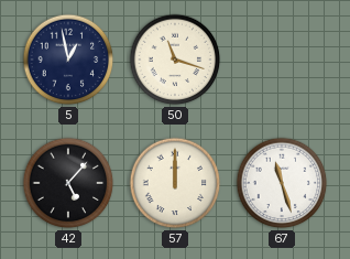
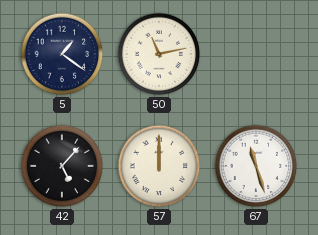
5: 12:58 -> 1:21
50: 11:18 -> 11:13
